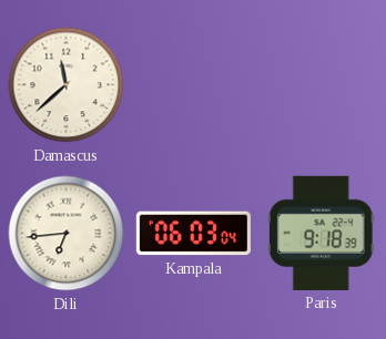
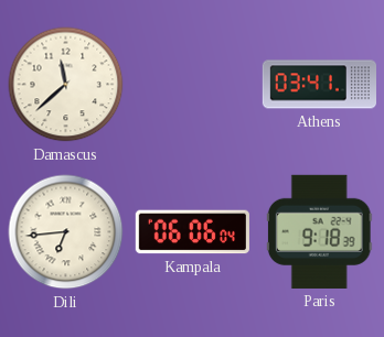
Athens: none -> 03:41
Kampala: 06:03 -> 06:06
